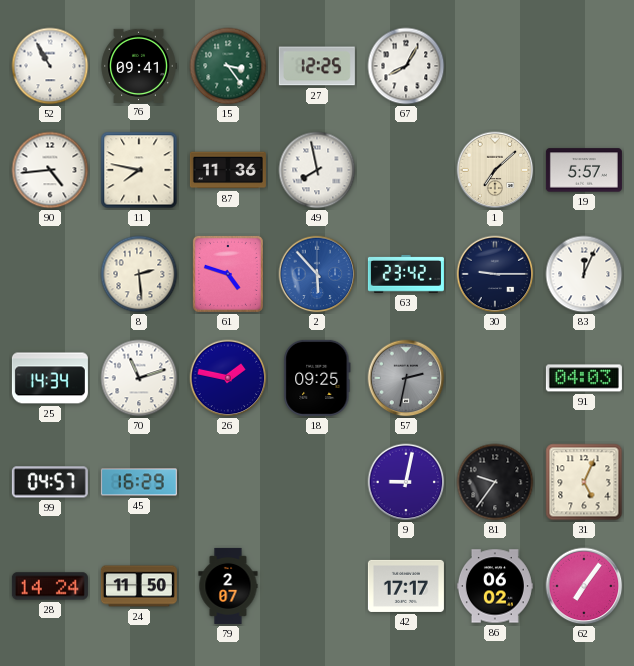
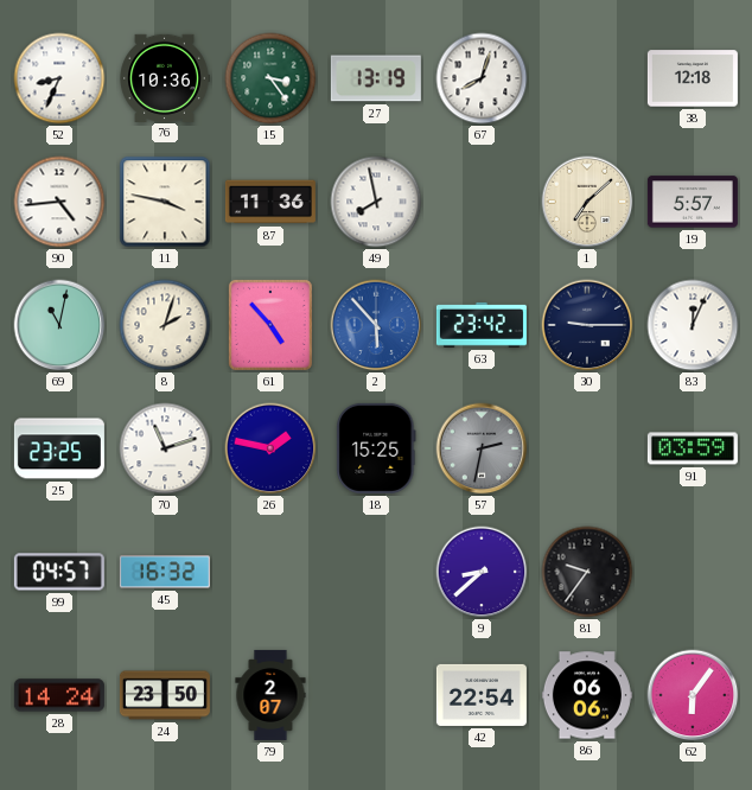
52: 10:55 -> 8:34
76: 09:41 -> 10:36
27: 12:25 -> 13:19
67: 8:05 -> 8:03
38: none -> 12:18
11: 7:47 -> 3:47
69: none -> 11:02
8: 2:29 -> 2:03
61: 4:48 -> 4:53
25: 14:34 -> 23:25
18: 09:25 -> 15:25
91: 04:03 -> 03:59
45: 16:29 -> 16:32
9: 9:02 -> 8:38
31: 5:04 -> none
24: 11:50 -> 23:50
42: 17:17 -> 22:54
86: 06:02 -> 06:06
62: 7:06 -> 6:06
